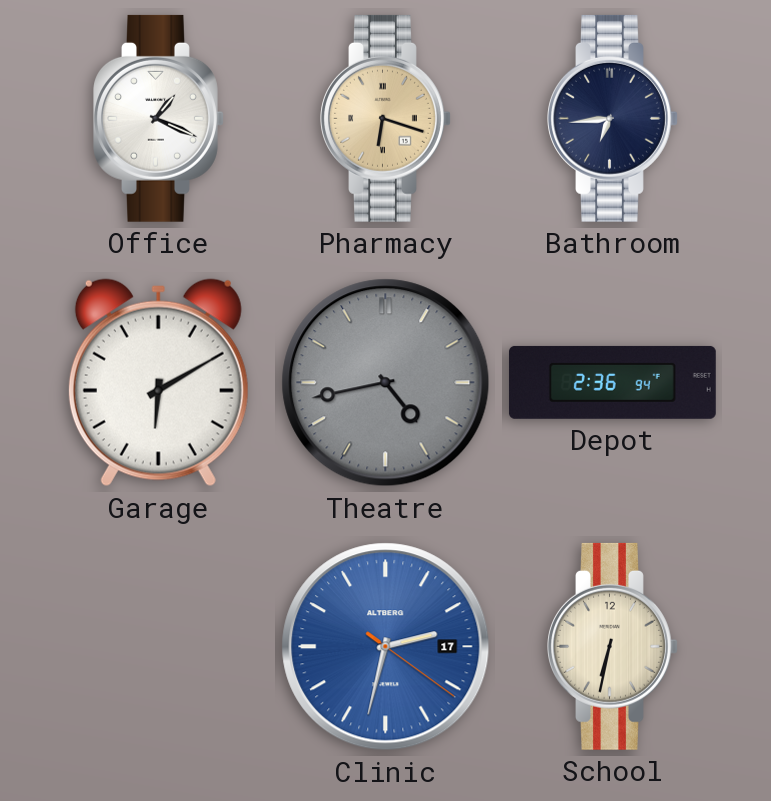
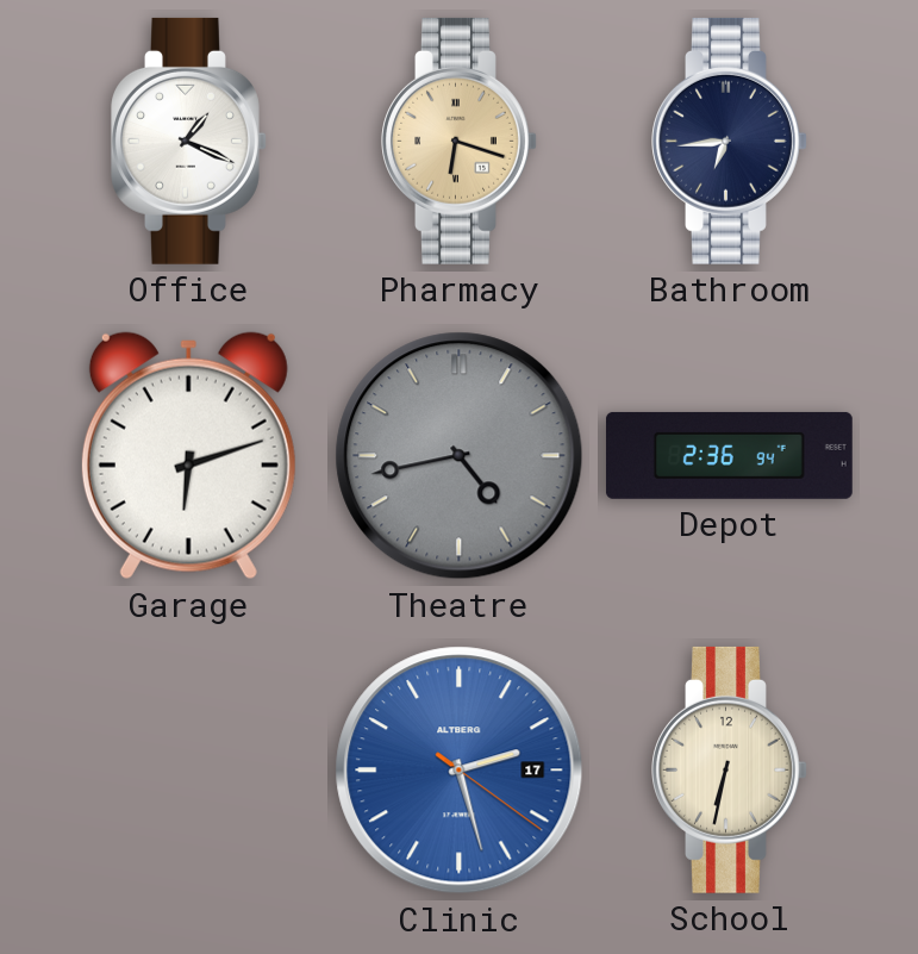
Garage: 6:10 -> 6:12
Clinic: 2:32 -> 2:27
